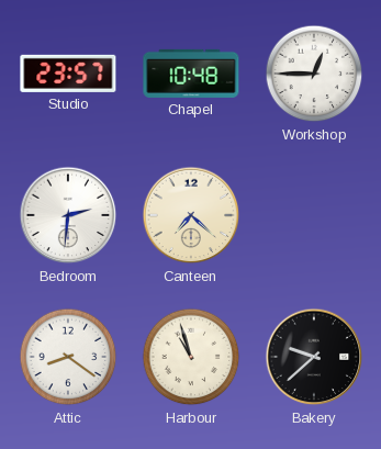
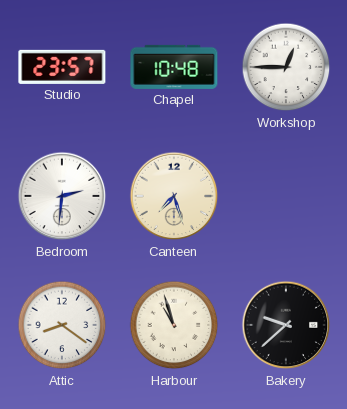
Canteen: 7:22 -> 7:27
